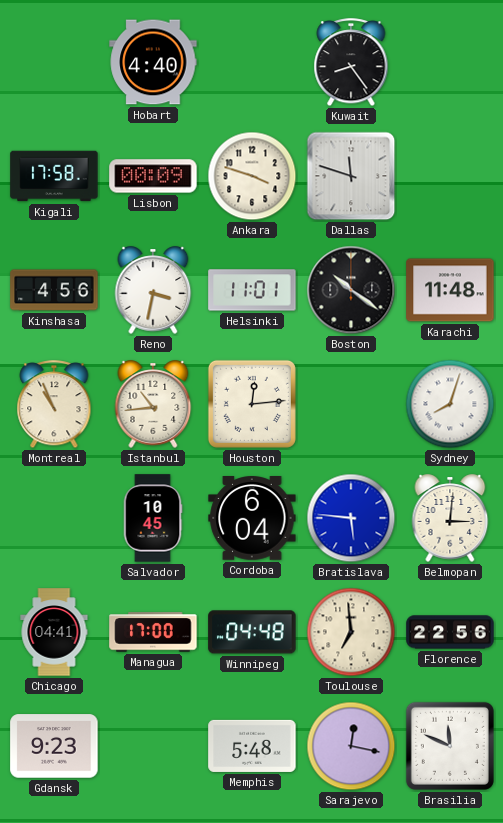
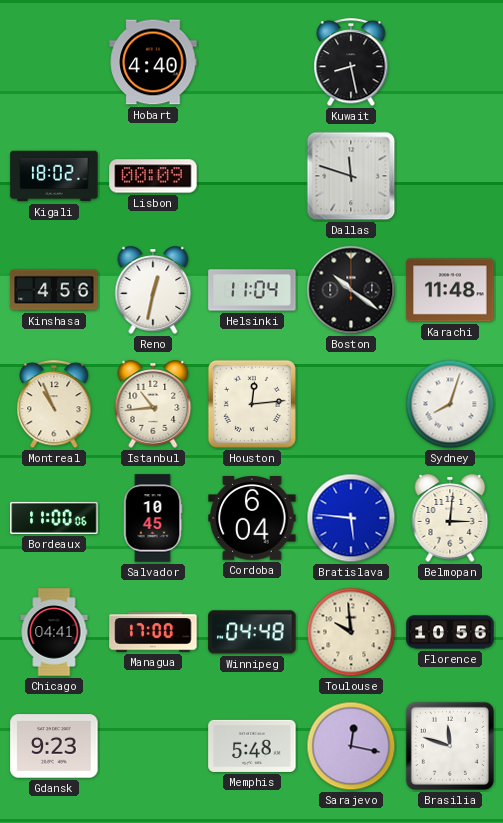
Kuwait: 8:24 -> 8:28
Kigali: 17:58 -> 18:02
Ankara: 3:48 -> none
Reno: 3:32 -> 12:32
Helsinki: 11:01 -> 11:04
Bordeaux: none -> 11:00
Toulouse: 6:59 -> 9:59
Florence: 22:56 -> 10:56
Brasilia: 11:49 -> 11:48
